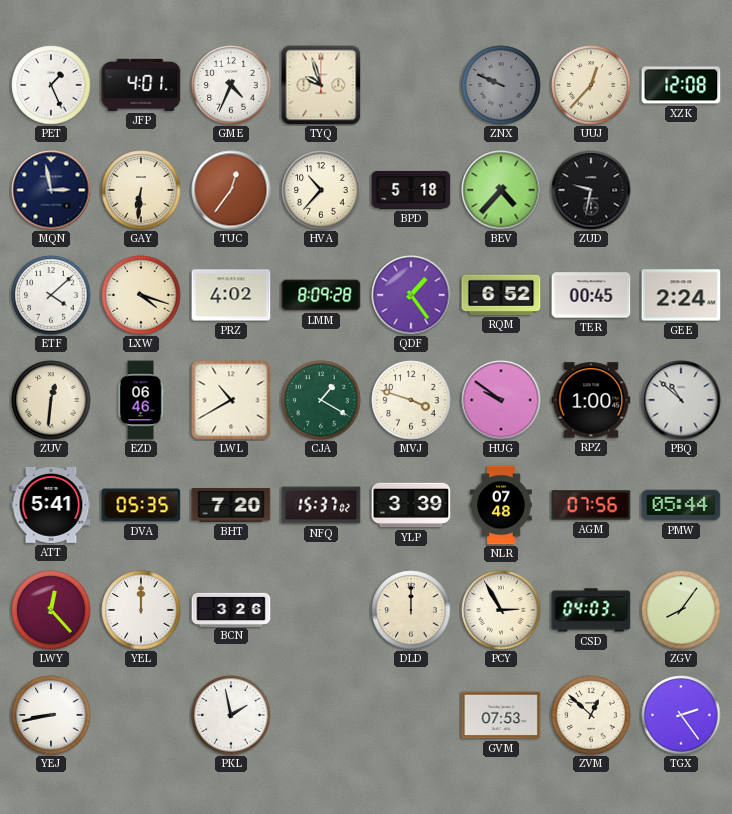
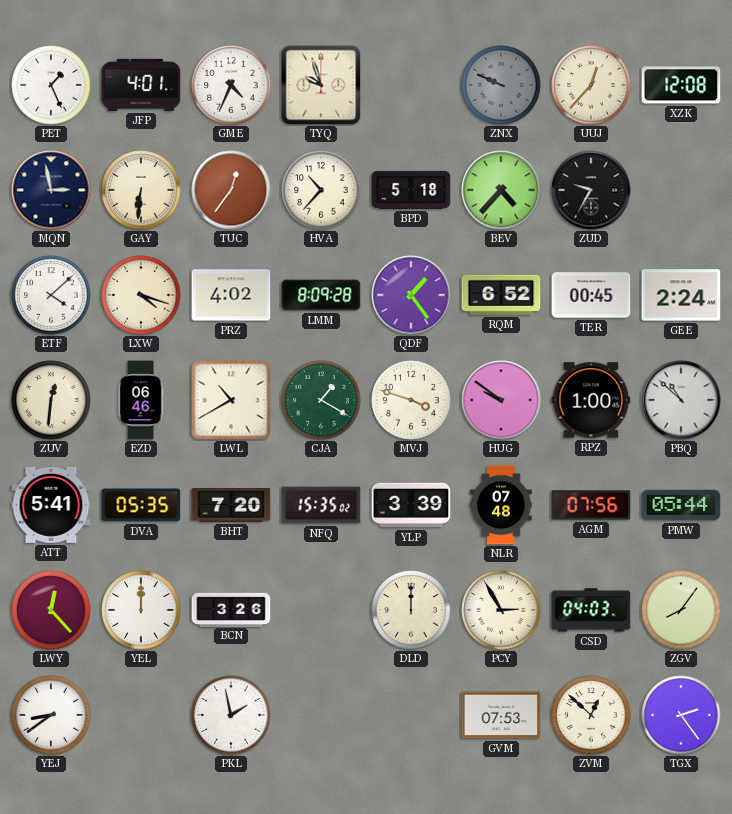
ZUD: 9:32 -> 9:35
NFQ: 15:37 -> 15:35
YEJ: 8:43 -> 8:39
